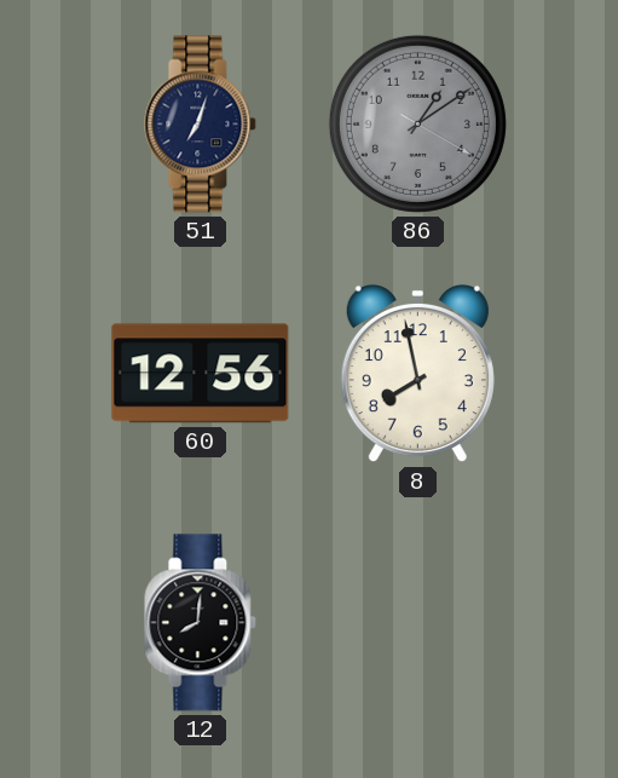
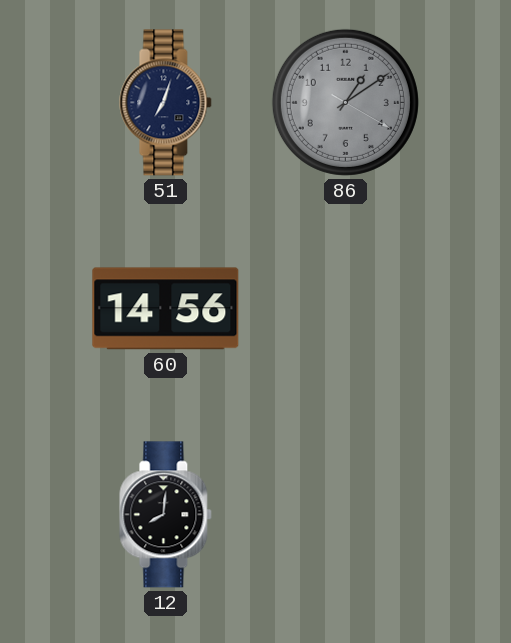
60: 12:56 -> 14:56
8: 7:58 -> none
